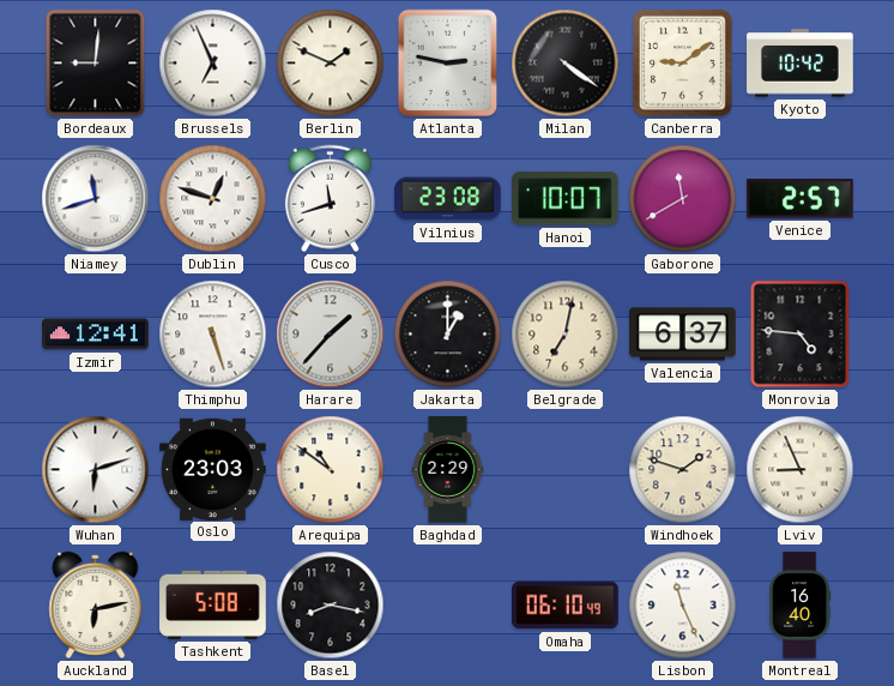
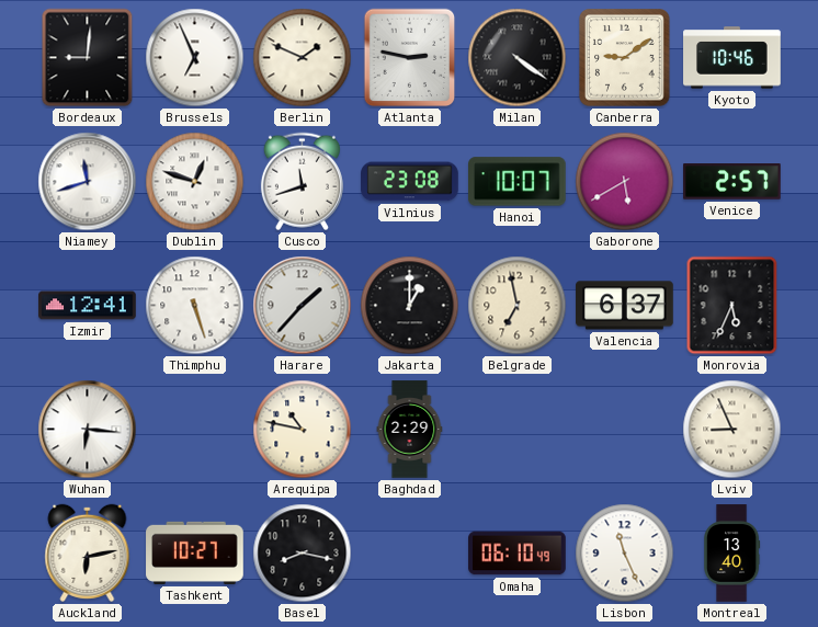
Kyoto: 10:42 -> 10:46
Gaborone: 11:40 -> 5:40
Belgrade: 7:02 -> 6:58
Monrovia: 4:46 -> 5:34
Wuhan: 6:12 -> 6:16
Oslo: 23:03 -> none
Arequipa: 10:51 -> 10:47
Windhoek: 1:48 -> none
Tashkent: 5:08 -> 10:27
Montreal: 16:40 -> 13:40
